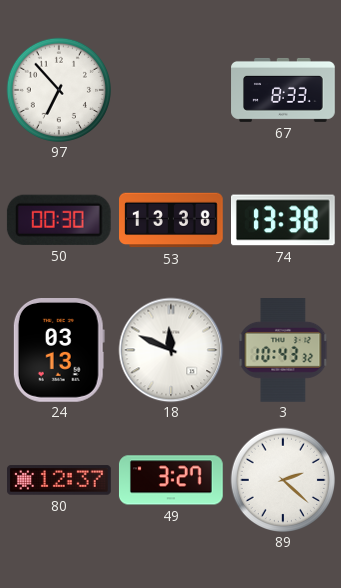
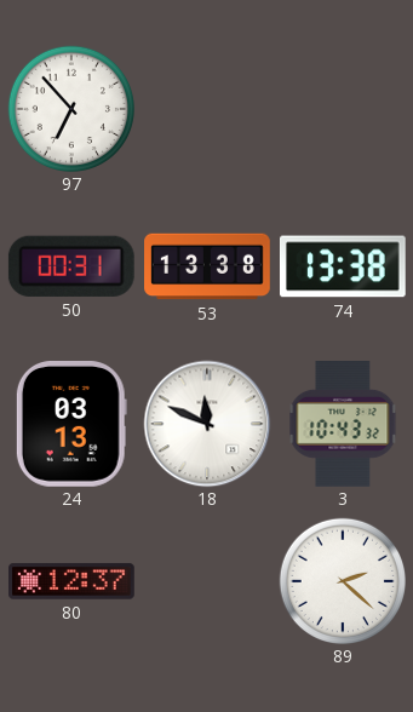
67: 8:33 -> none
50: 00:30 -> 00:31
49: 3:27 -> none
